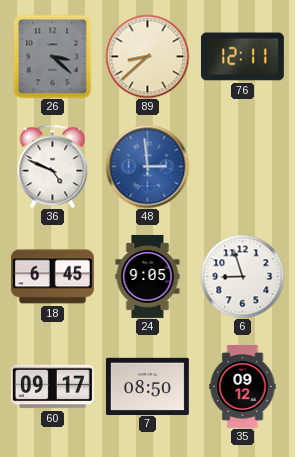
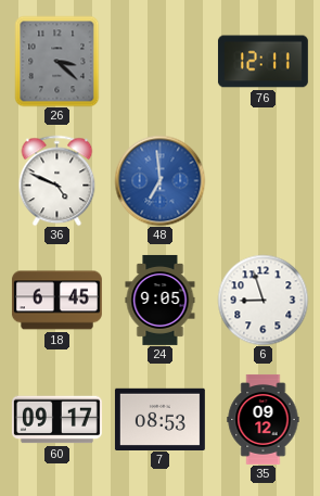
89: 8:38 -> none
48: 2:59 -> 6:59
7: 08:50 -> 08:53
